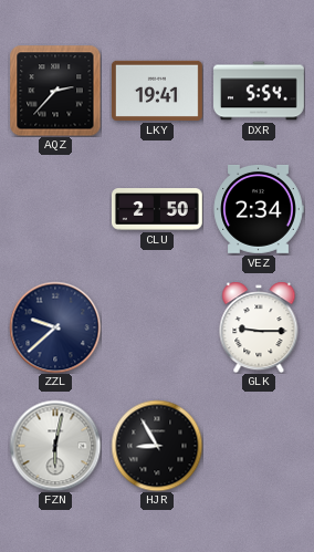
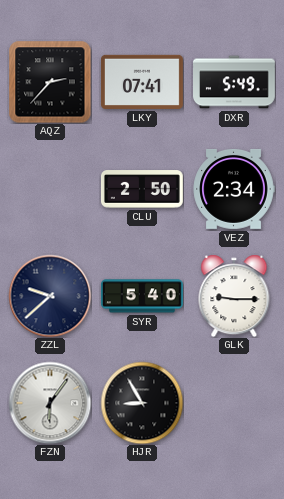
LKY: 19:41 -> 07:41
DXR: 5:54 -> 5:49
SYR: none -> 5:40
FZN: 6:02 -> 6:06
